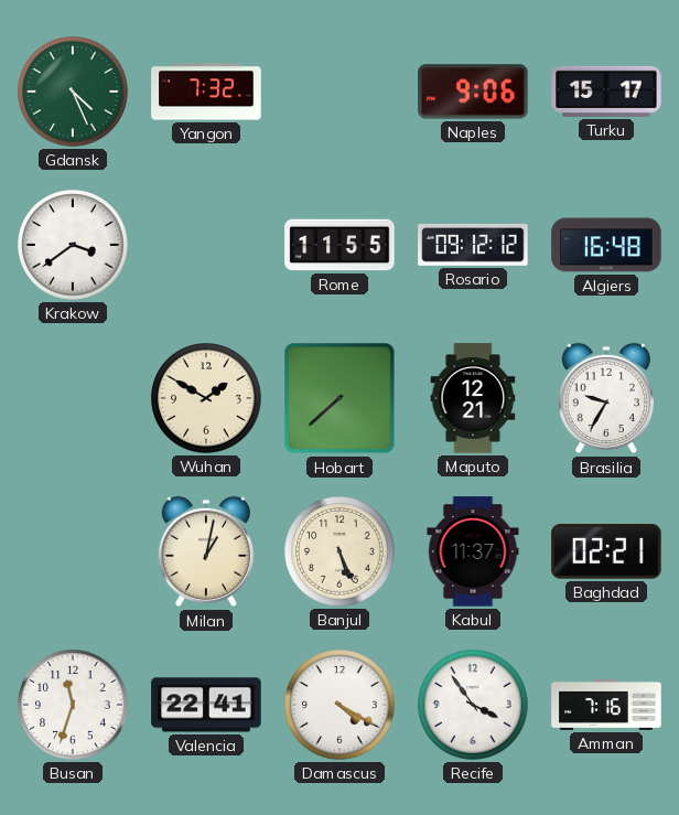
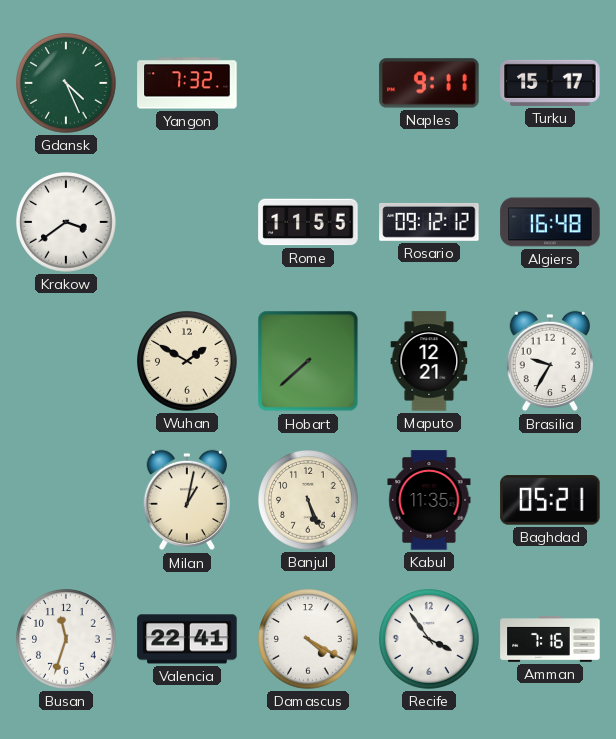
Naples: 9:06 -> 9:11
Kabul: 11:37 -> 11:35
Baghdad: 02:21 -> 05:21
